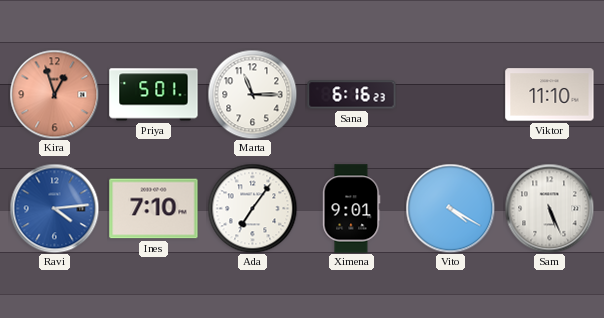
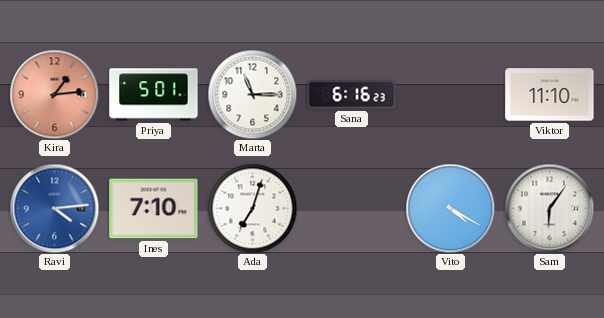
Kira: 12:57 -> 1:14
Ada: 7:06 -> 7:03
Ximena: 9:01 -> none
Sam: 5:26 -> 6:06
